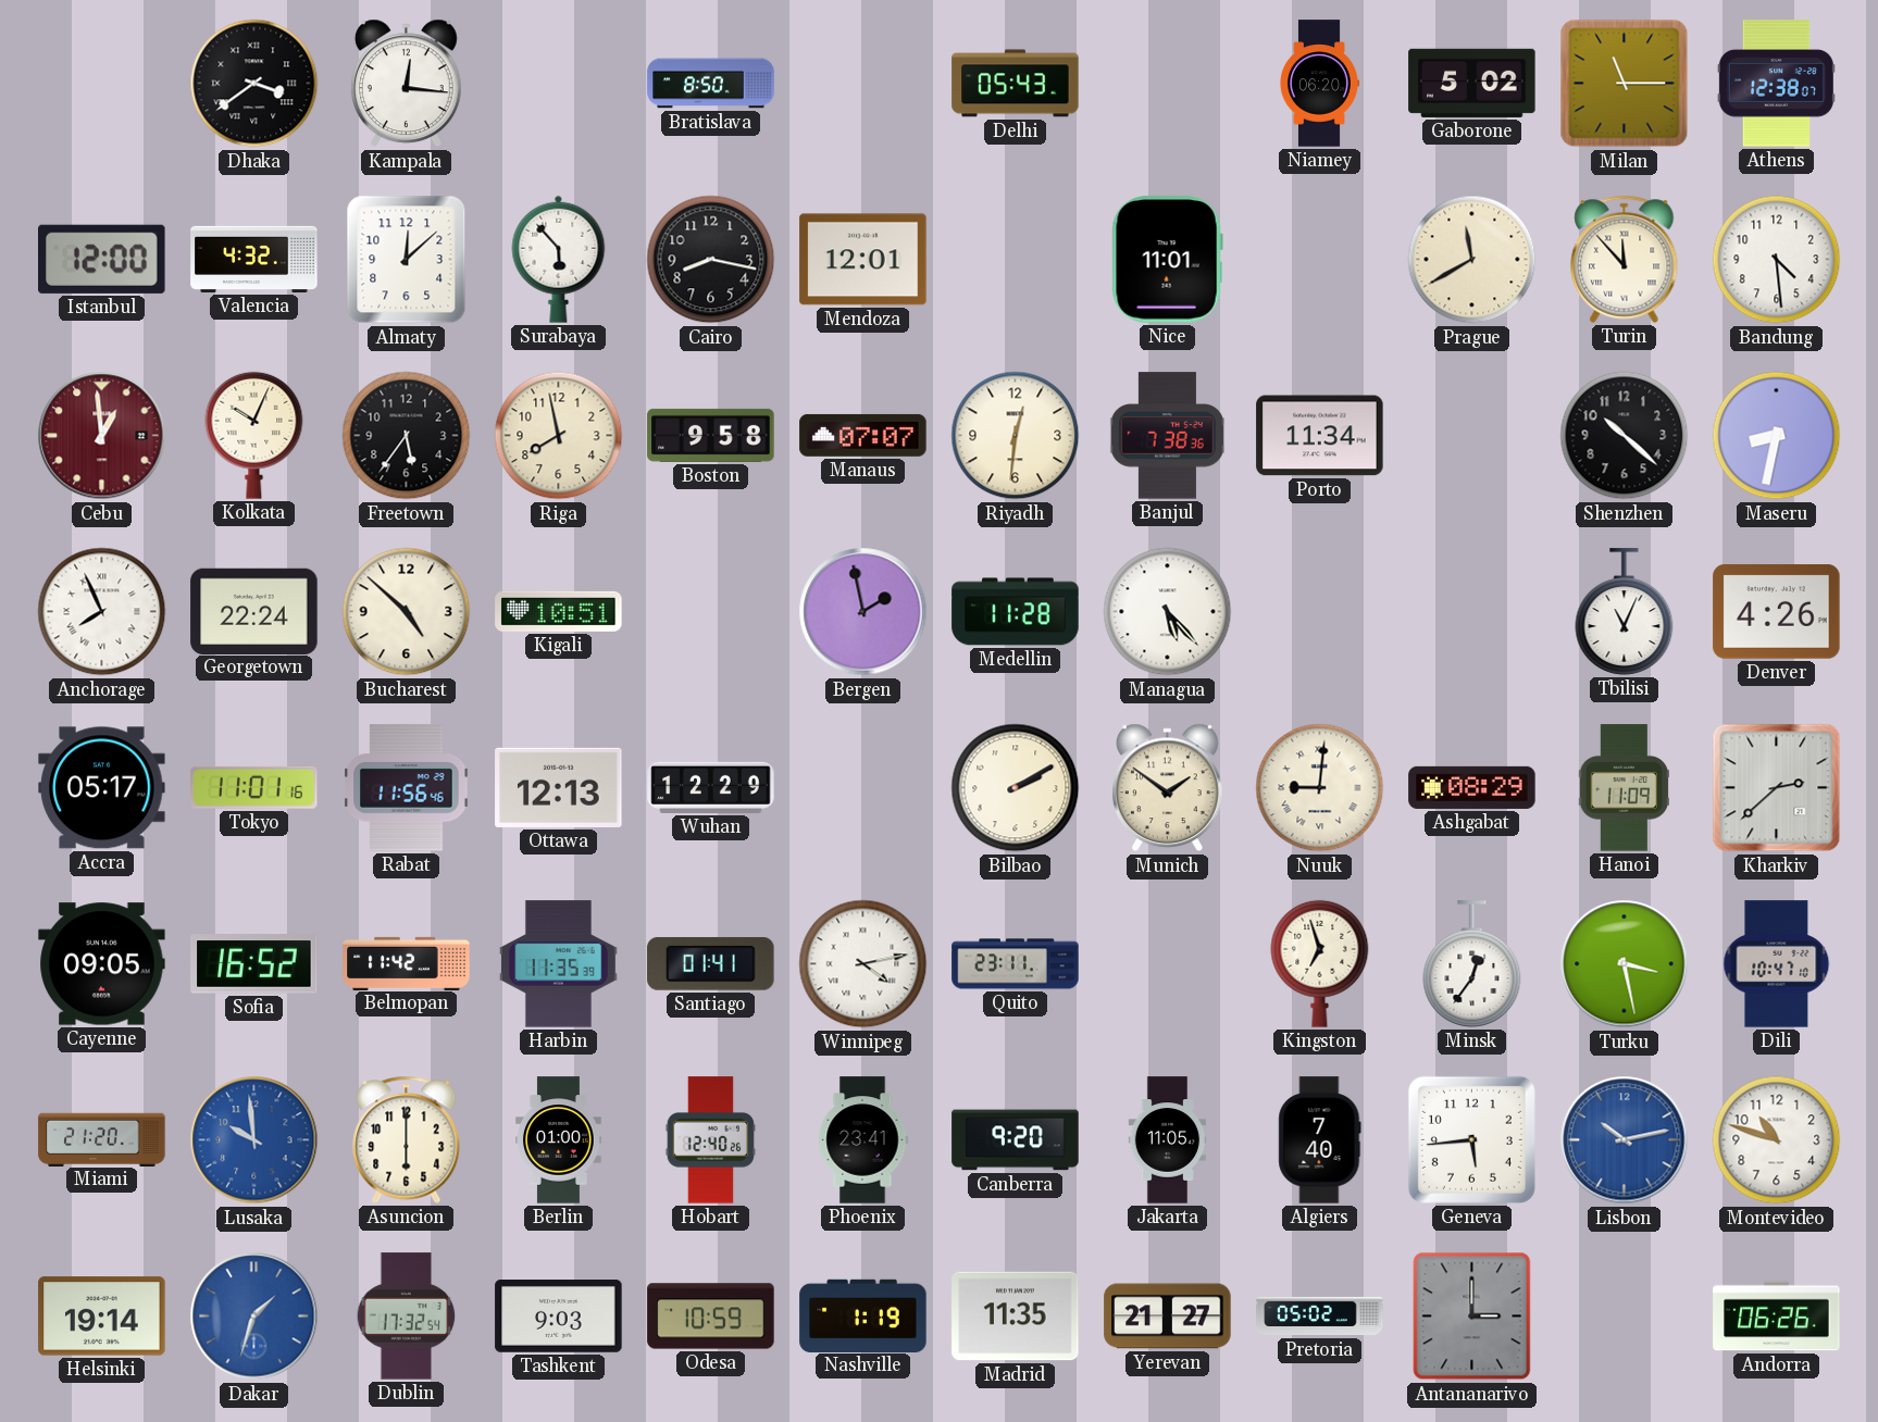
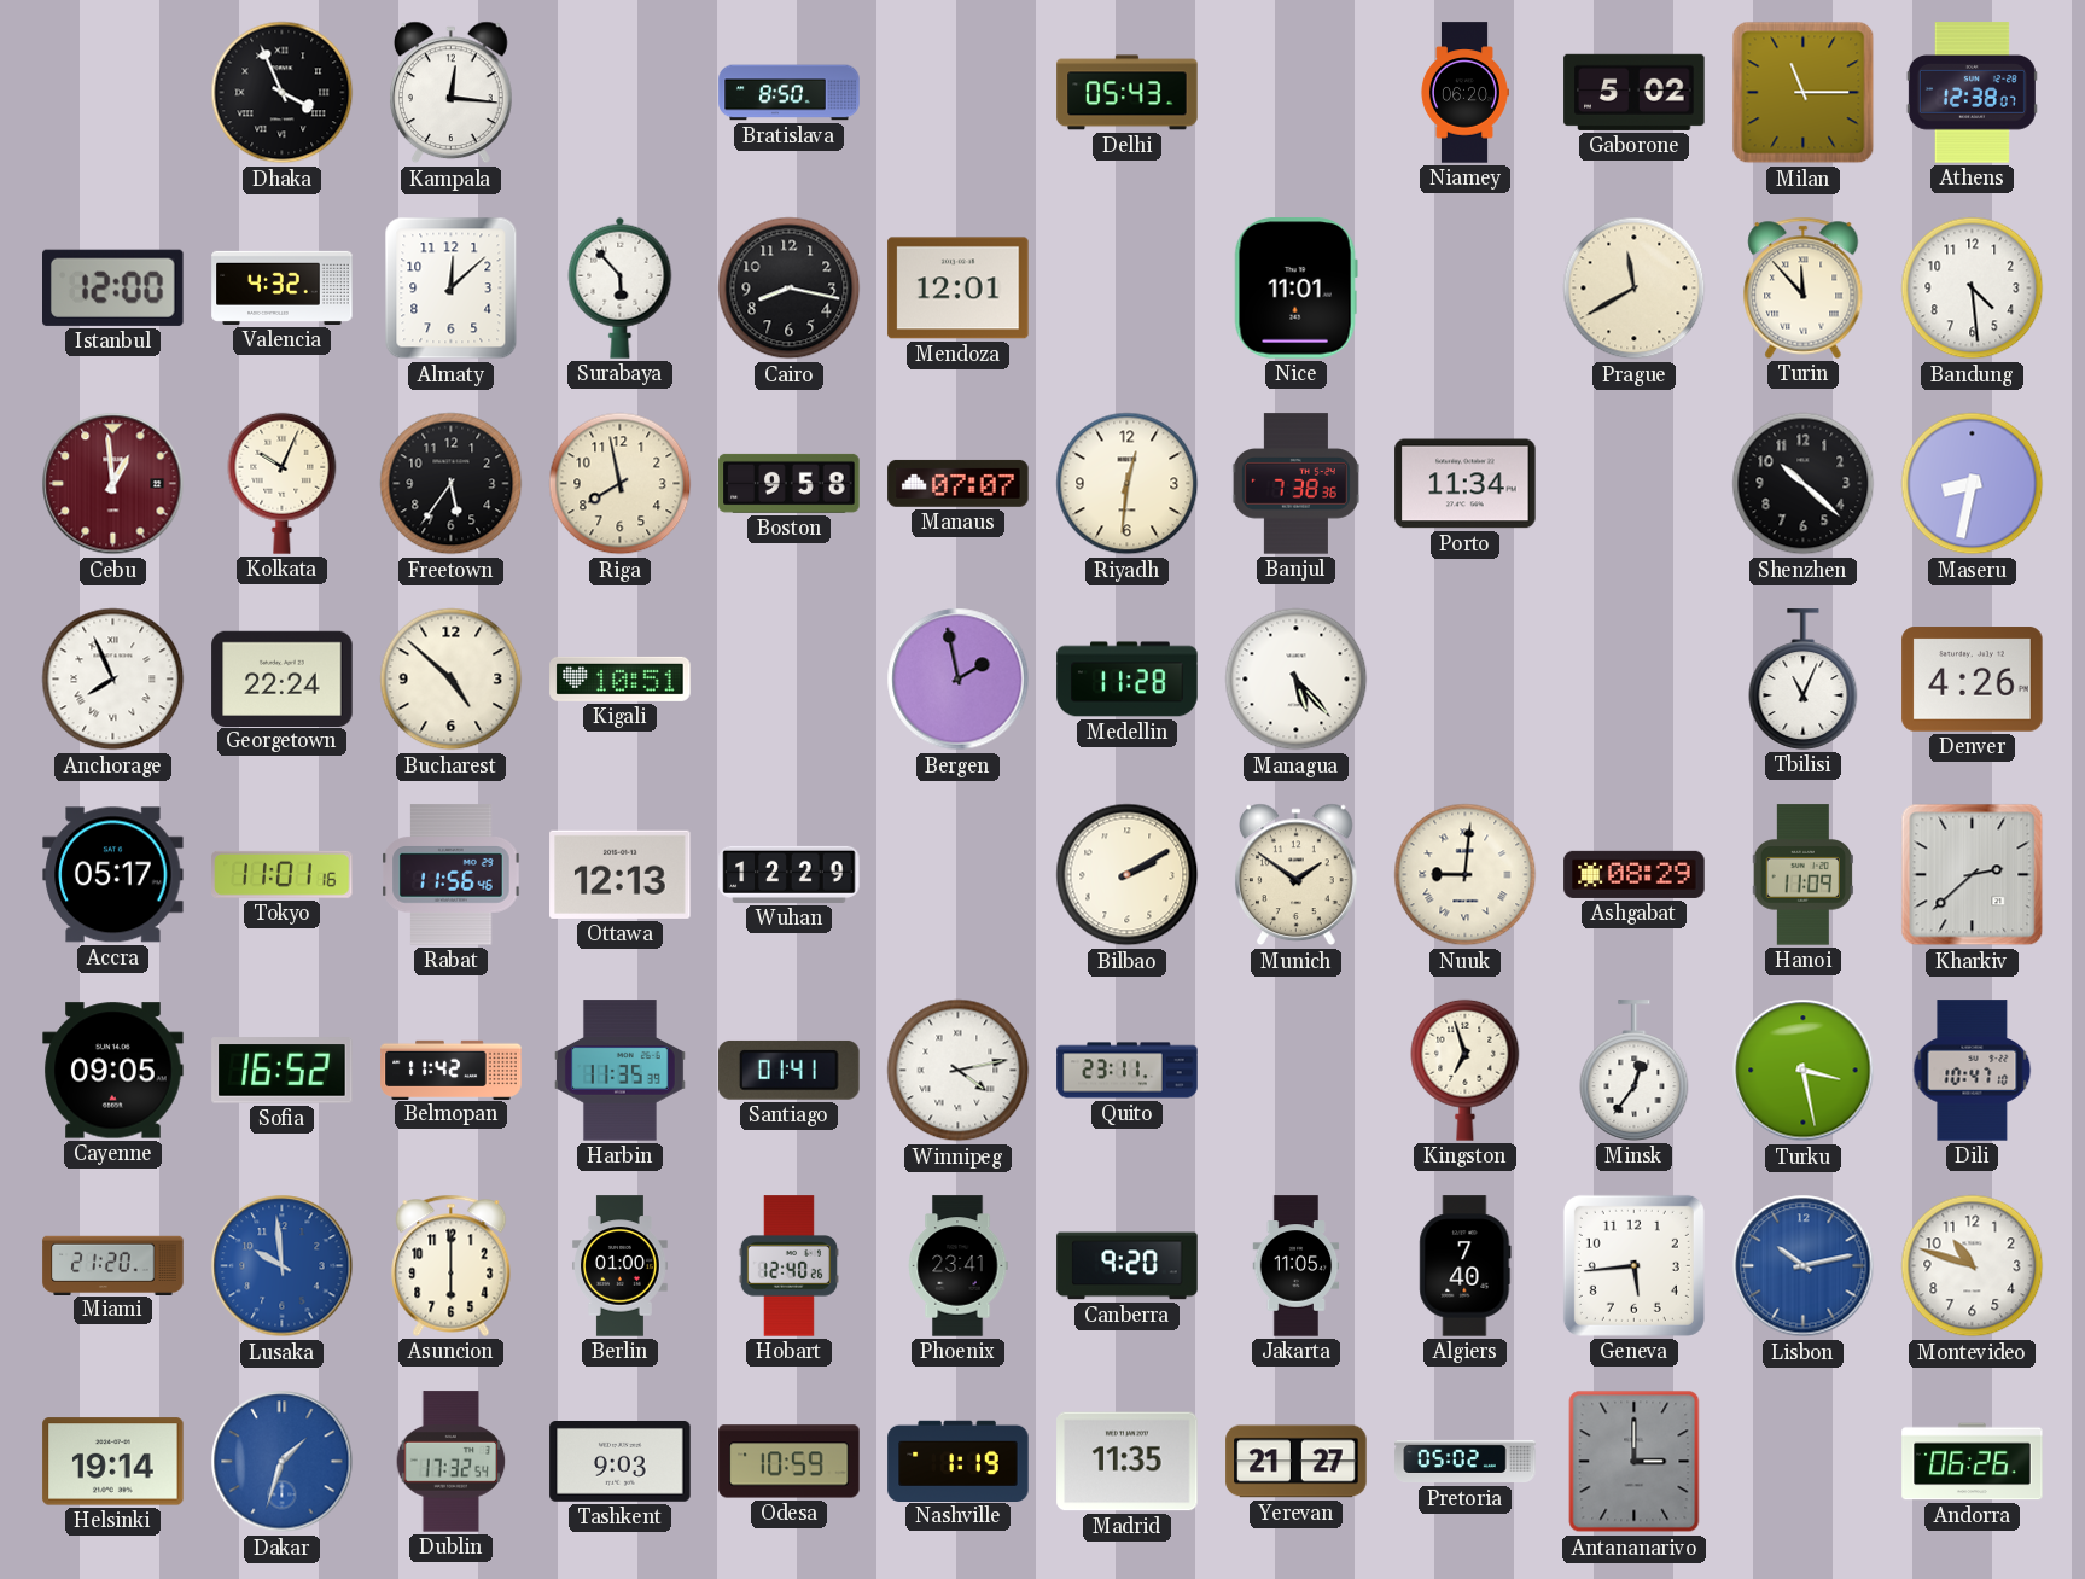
Dhaka: 3:39 -> 3:56
